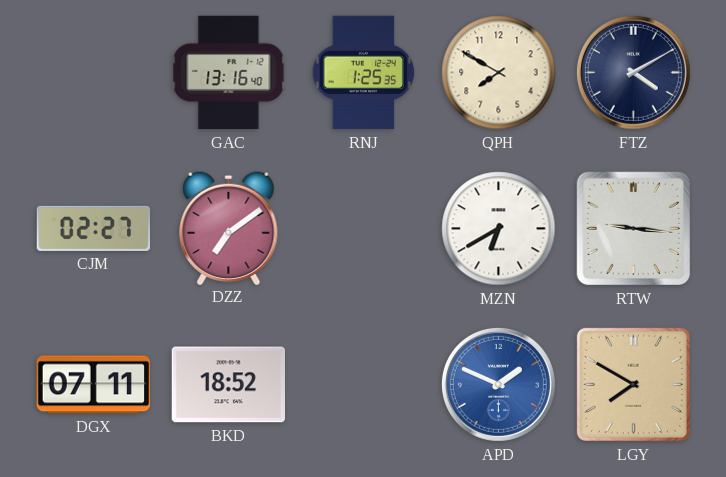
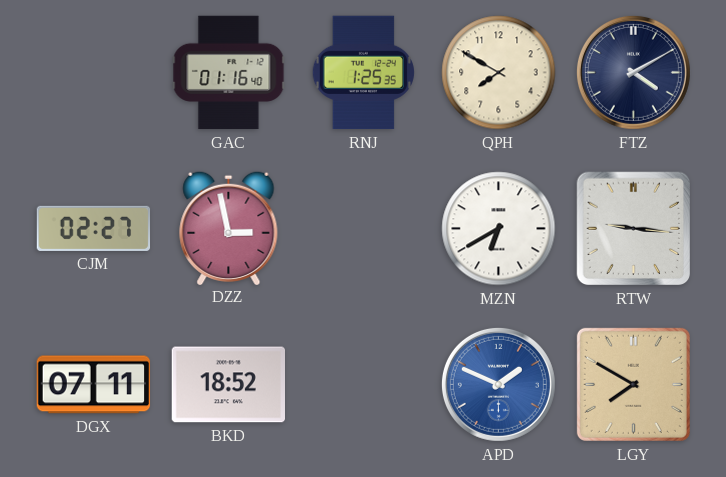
GAC: 13:16 -> 01:16
DZZ: 7:09 -> 2:58
